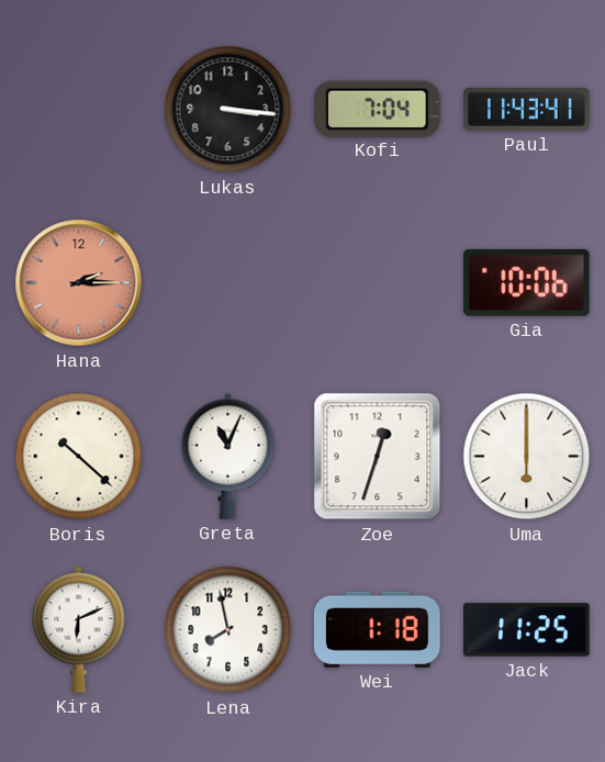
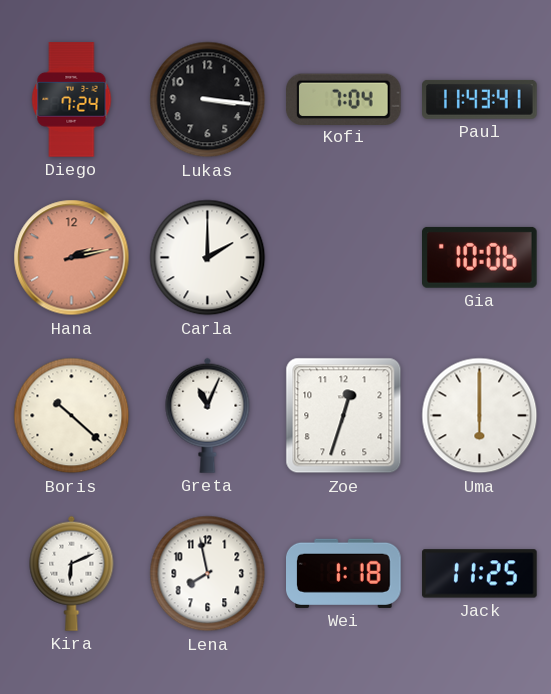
Diego: none -> 7:24
Hana: 2:15 -> 2:13
Carla: none -> 2:00
